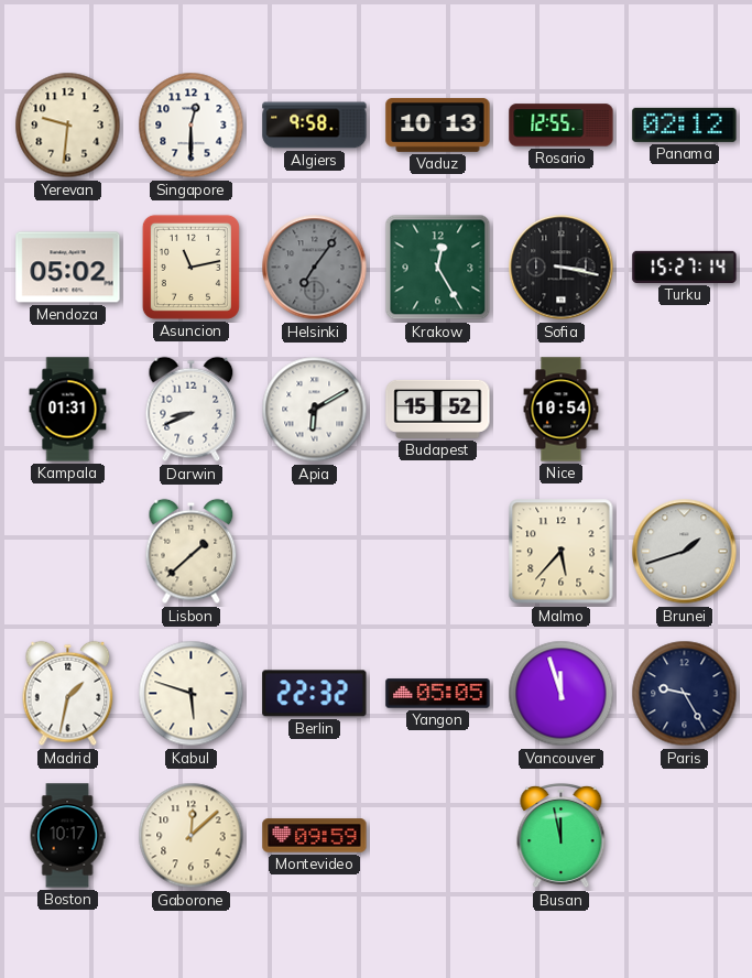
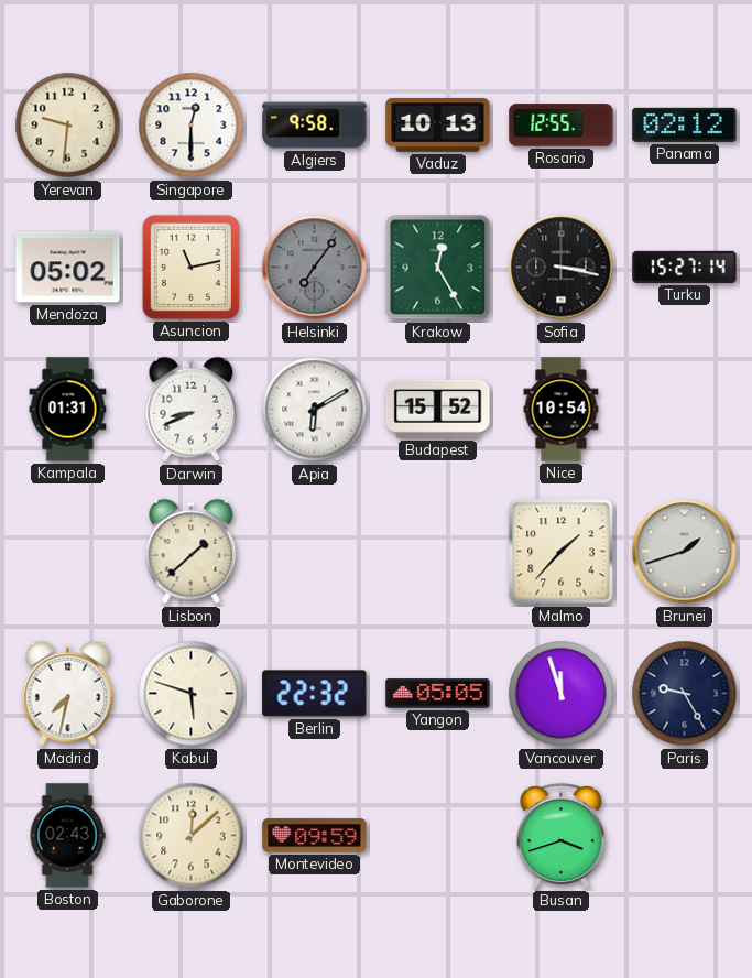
Malmo: 5:37 -> 1:37
Madrid: 1:32 -> 7:32
Boston: 10:17 -> 02:43
Busan: 11:58 -> 3:42
